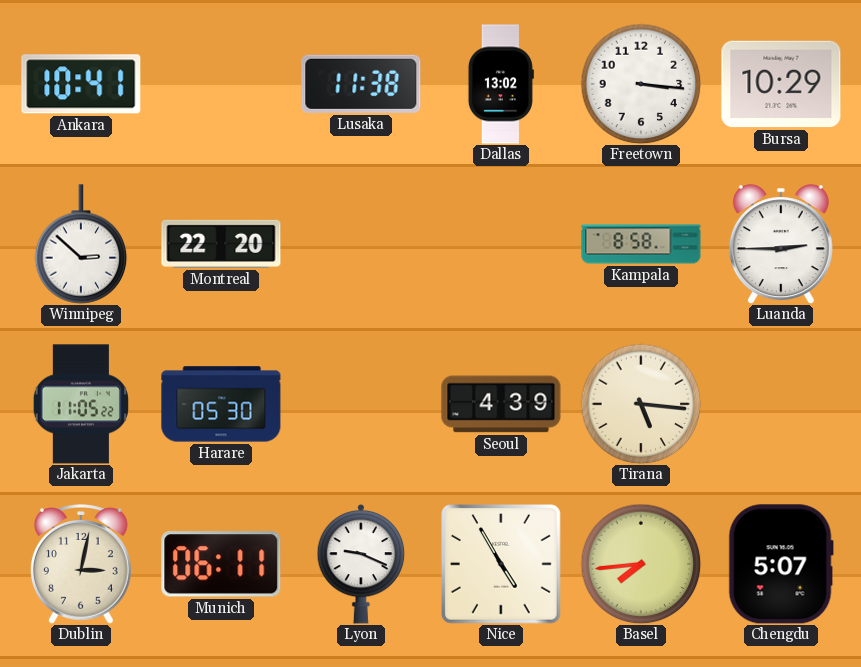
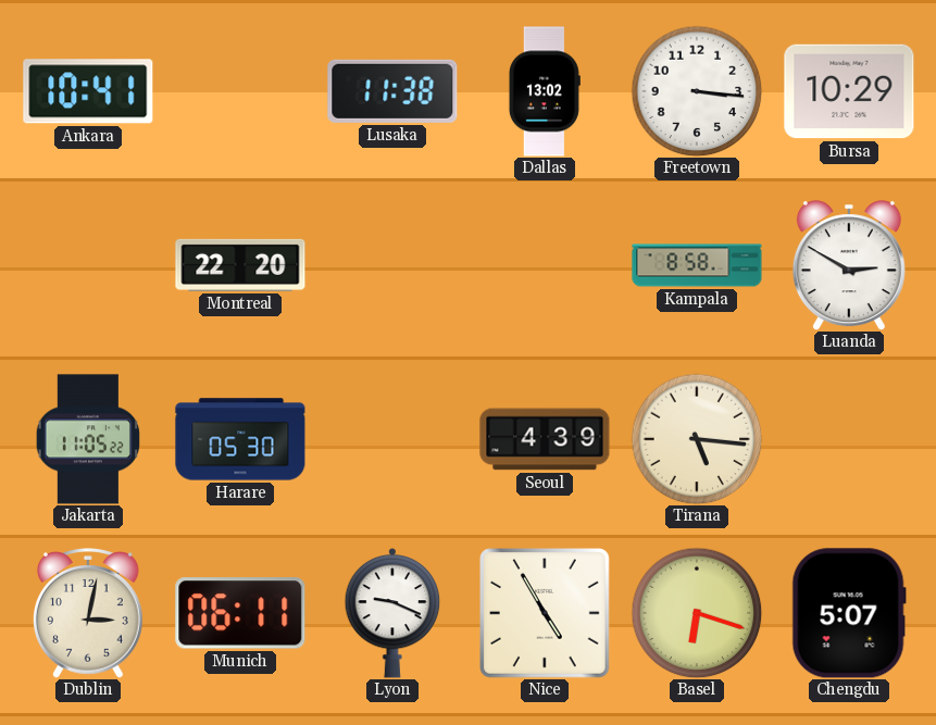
Winnipeg: 2:52 -> none
Luanda: 2:45 -> 2:50
Basel: 7:44 -> 6:18
